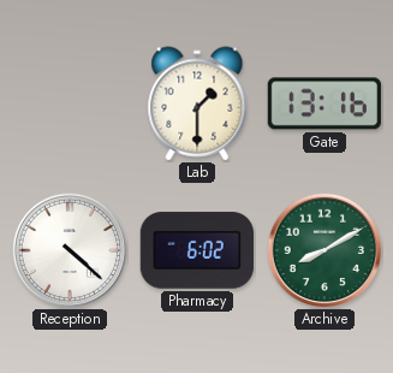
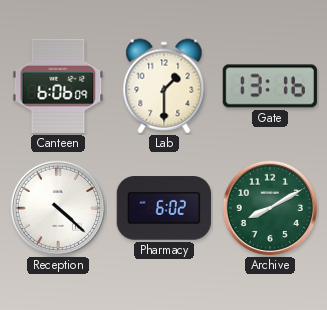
Canteen: none -> 6:06
